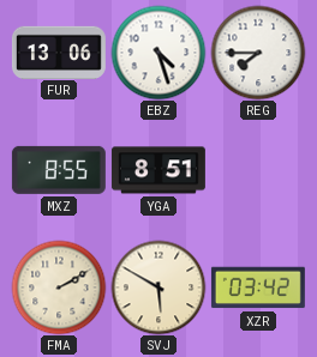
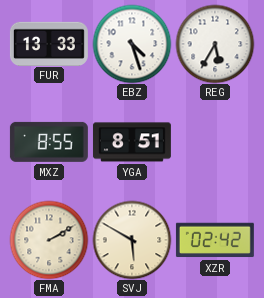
FUR: 13:06 -> 13:33
REG: 7:45 -> 5:35
XZR: 03:42 -> 02:42
